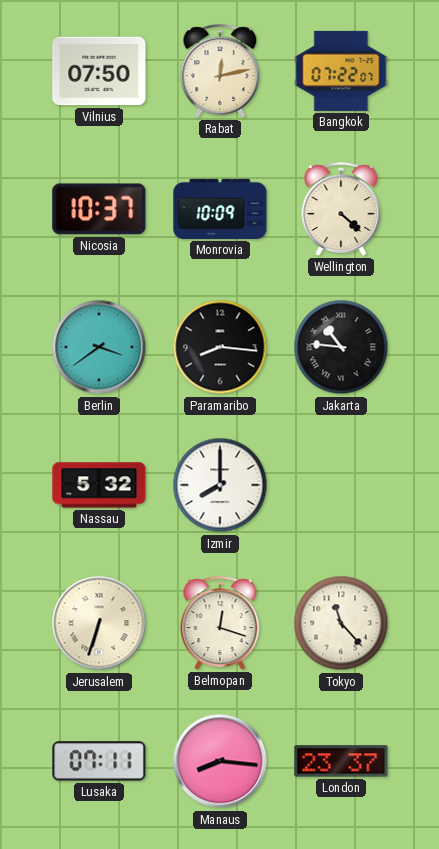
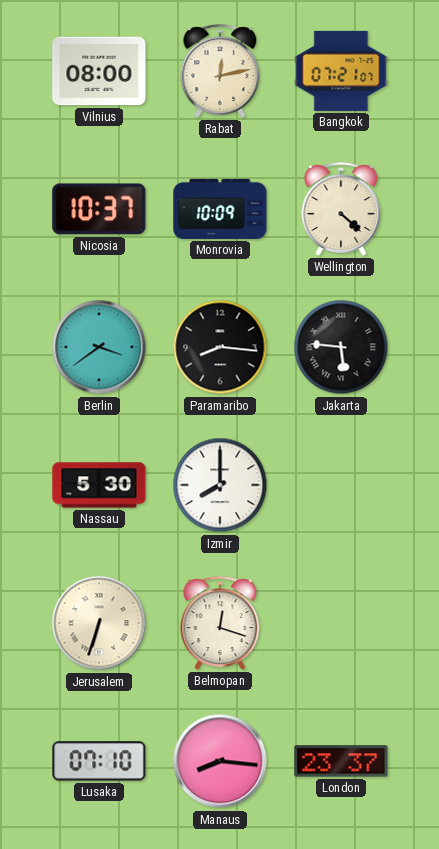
Vilnius: 07:50 -> 08:00
Bangkok: 07:22 -> 07:21
Jakarta: 10:46 -> 5:46
Nassau: 5:32 -> 5:30
Tokyo: 11:23 -> none
Lusaka: 07:11 -> 07:10
